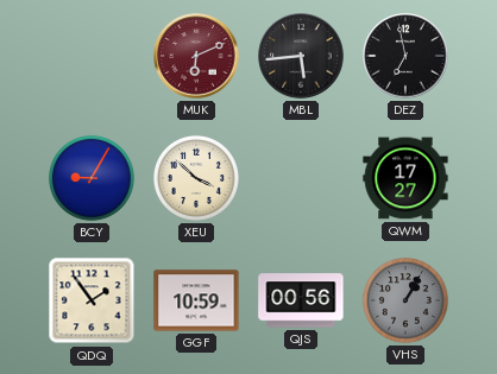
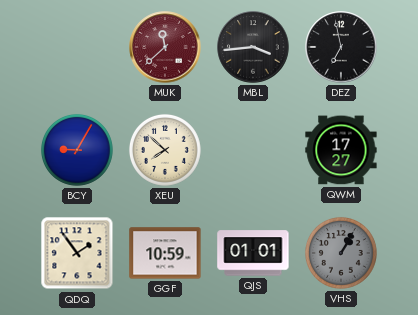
MUK: 6:11 -> 11:38
MBL: 5:44 -> 3:44
XEU: 3:52 -> 7:52
QJS: 00:56 -> 01:01
